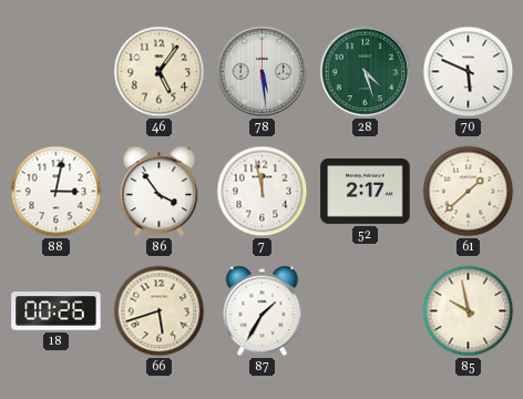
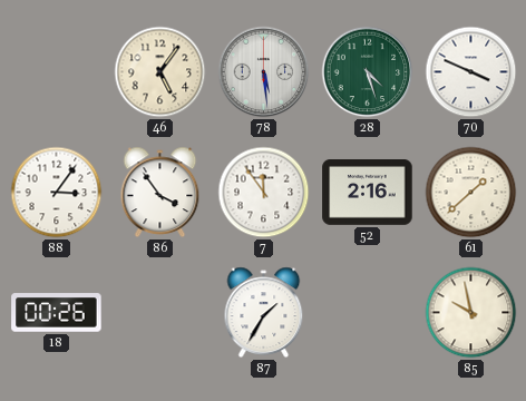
70: 5:49 -> 3:49
88: 3:02 -> 3:06
7: 11:58 -> 11:54
52: 2:17 -> 2:16
66: 5:42 -> none
